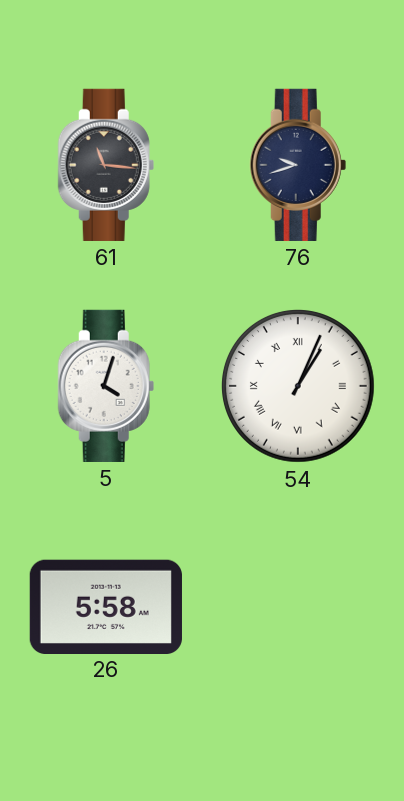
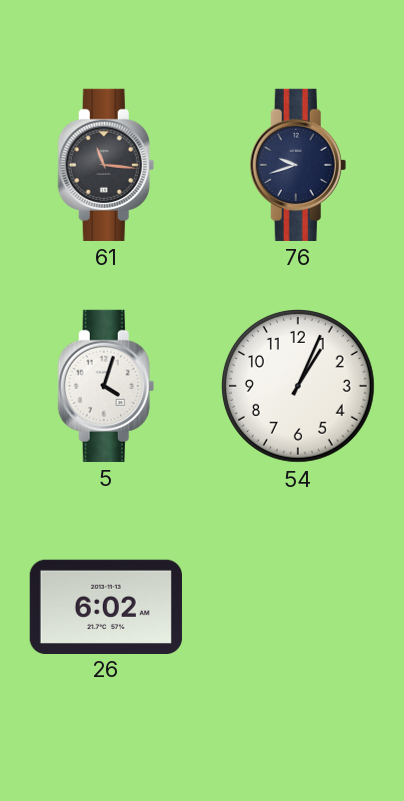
54 numerals: Roman -> Arabic
26: 5:58 -> 6:02
